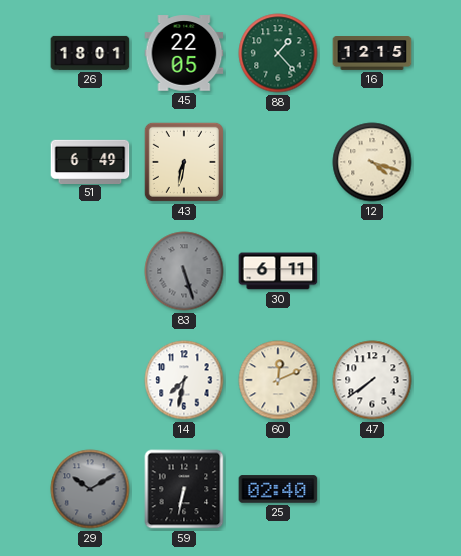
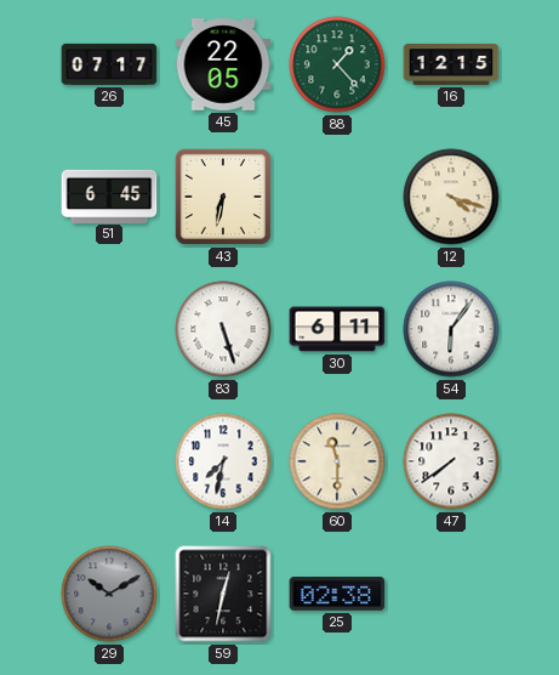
26: 18:01 -> 07:17
51: 6:49 -> 6:45
83 dial: grey -> white
54: none -> 6:06
60: 12:11 -> 11:30
59: 6:32 -> 12:32
25: 02:40 -> 02:38
